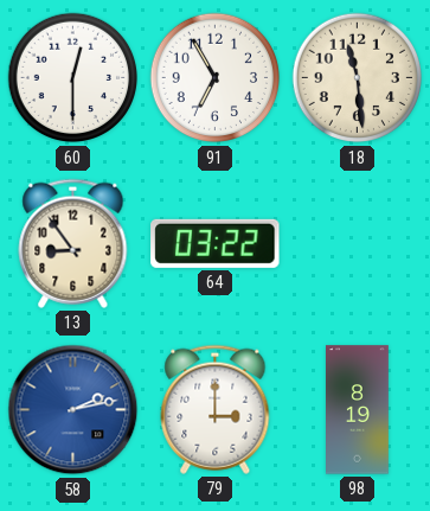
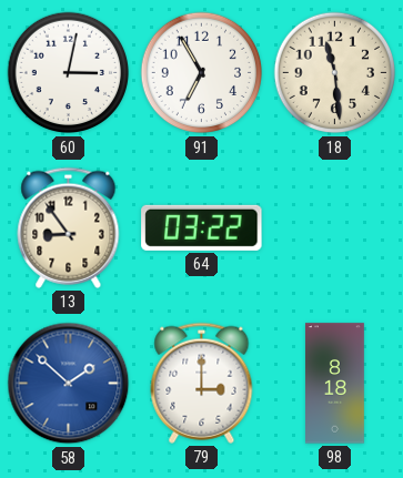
60: 12:30 -> 3:02
58: 2:13 -> 1:52
98: 8:19 -> 8:18
